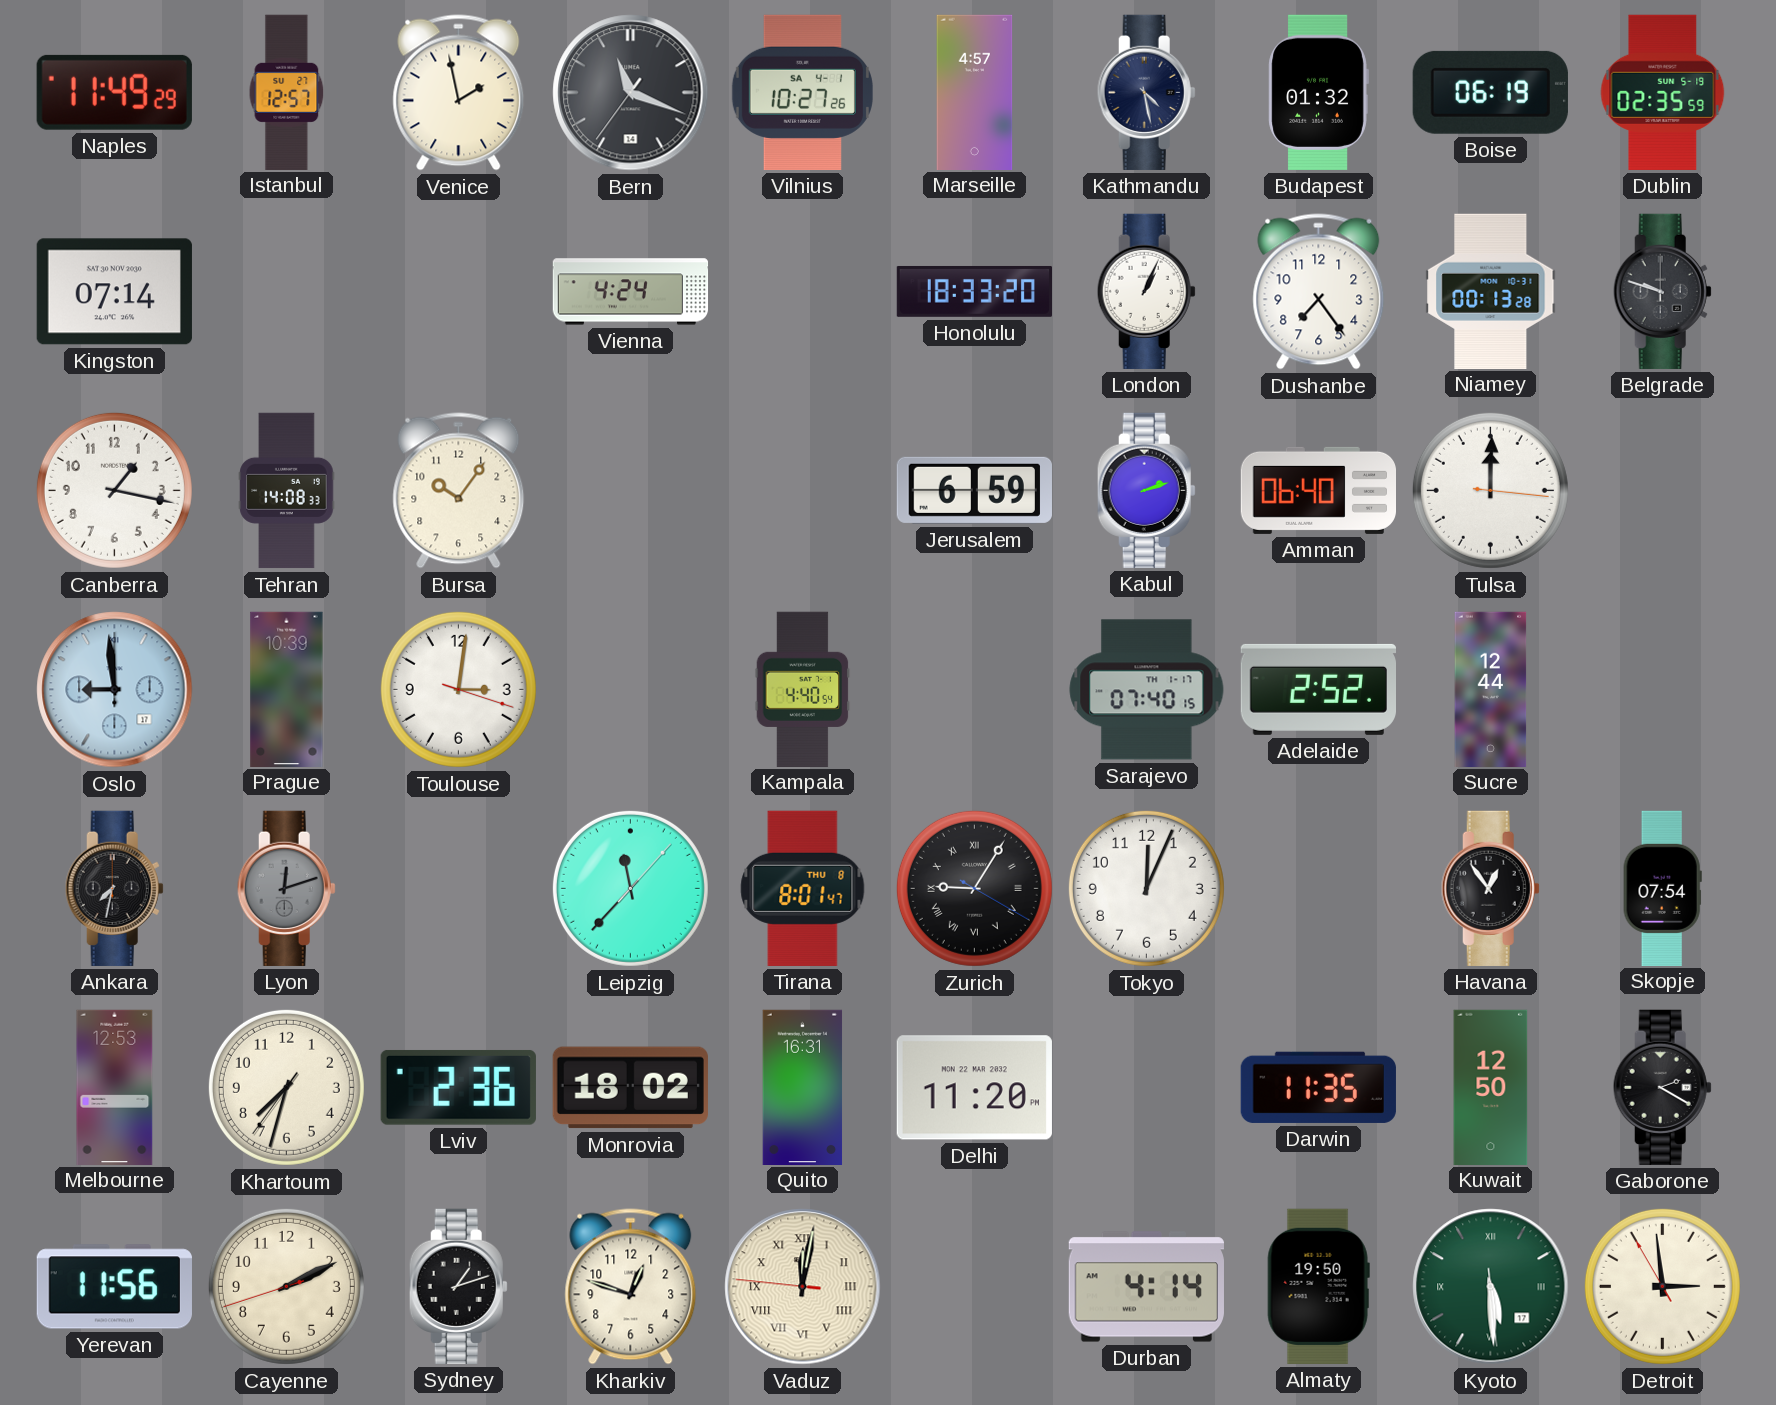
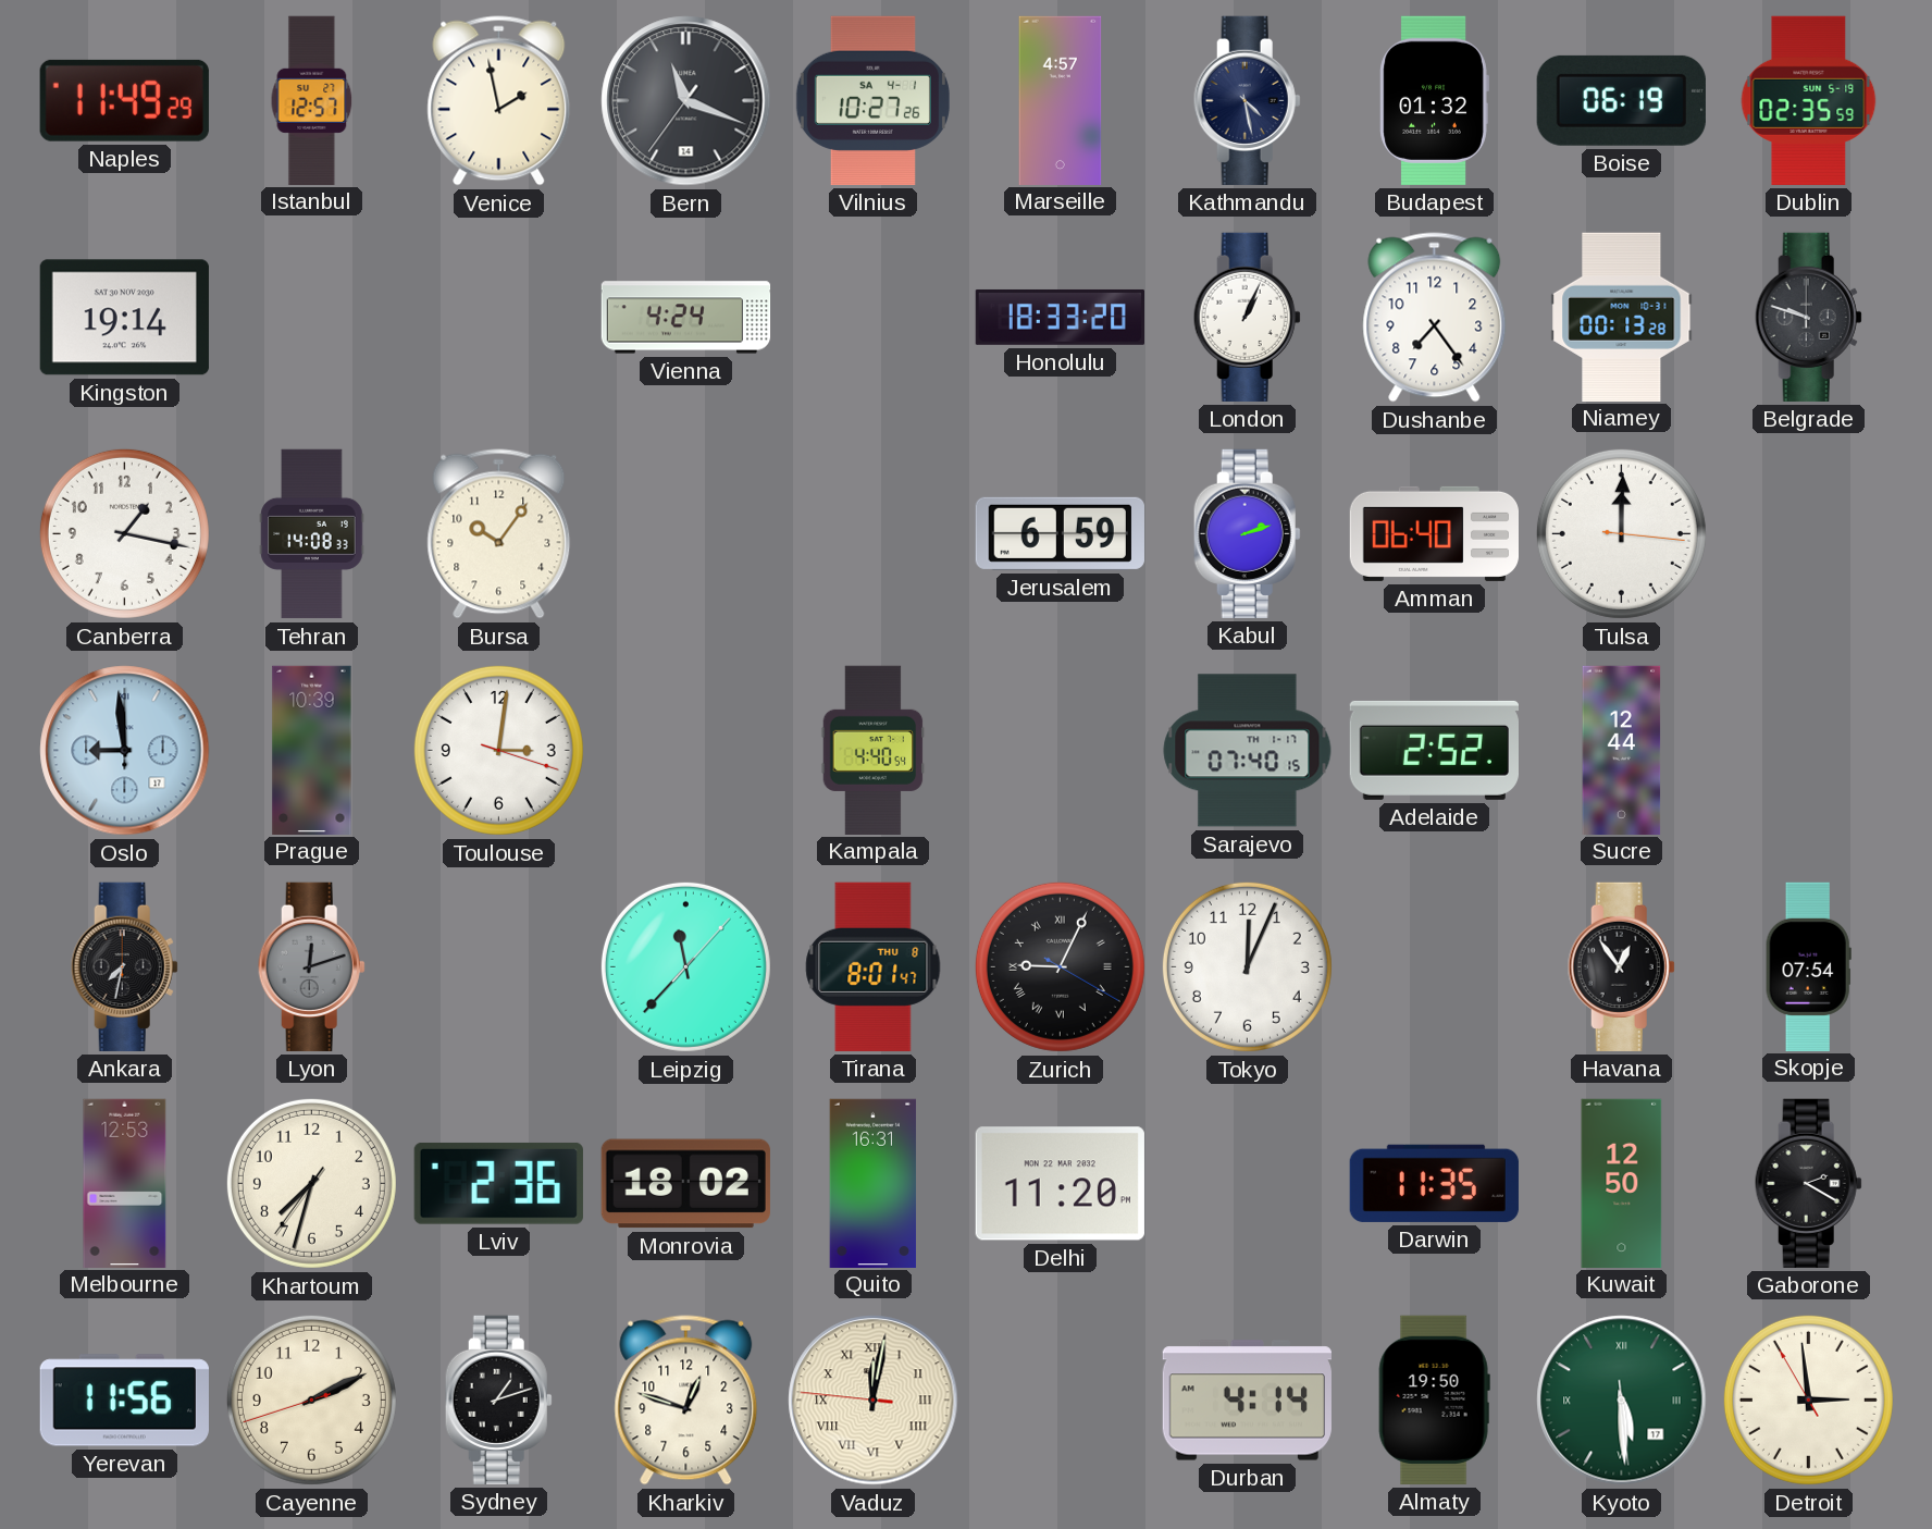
Kingston: 07:14 -> 19:14
Zurich: 9:05 -> 9:04
